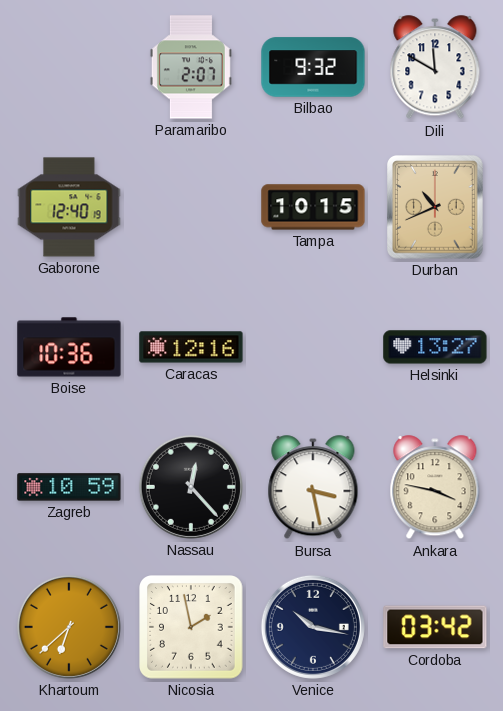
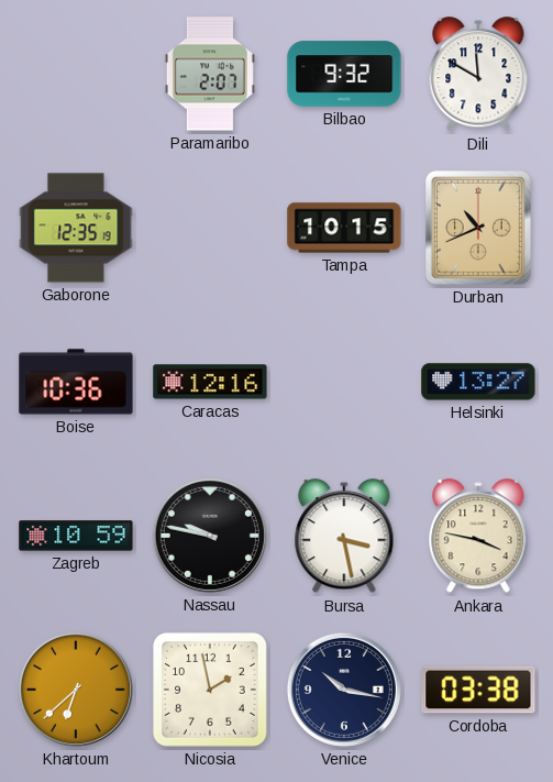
Gaborone: 12:40 -> 12:35
Nassau: 12:23 -> 9:47
Cordoba: 03:42 -> 03:38
